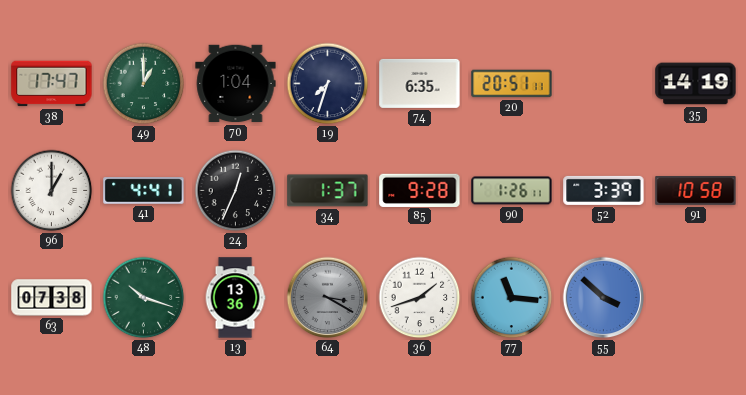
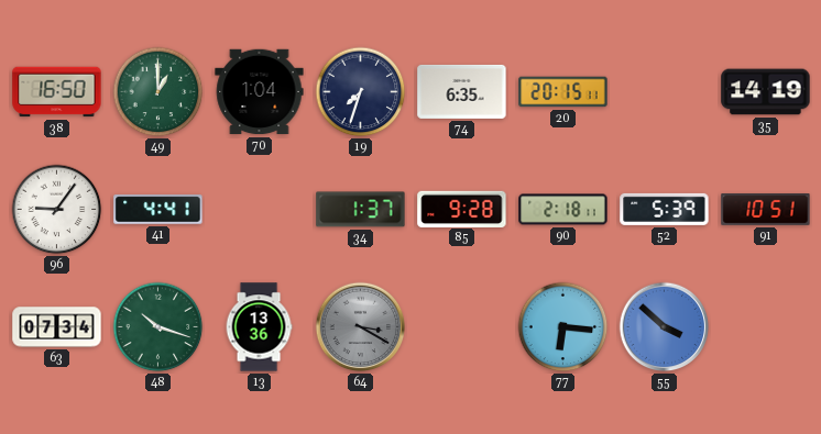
38: 17:47 -> 16:50
20: 20:51 -> 20:15
96: 1:00 -> 9:06
24: 12:34 -> none
90: 1:26 -> 2:18
52: 3:39 -> 5:39
91: 10:58 -> 10:51
63: 07:38 -> 07:34
36: 1:42 -> none
77: 11:16 -> 6:16
